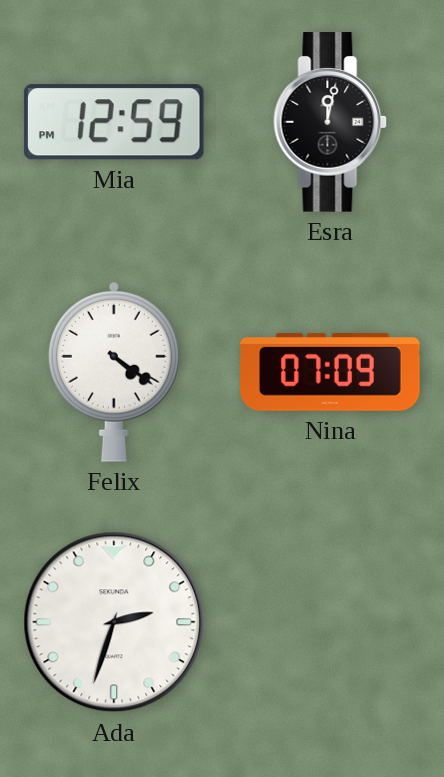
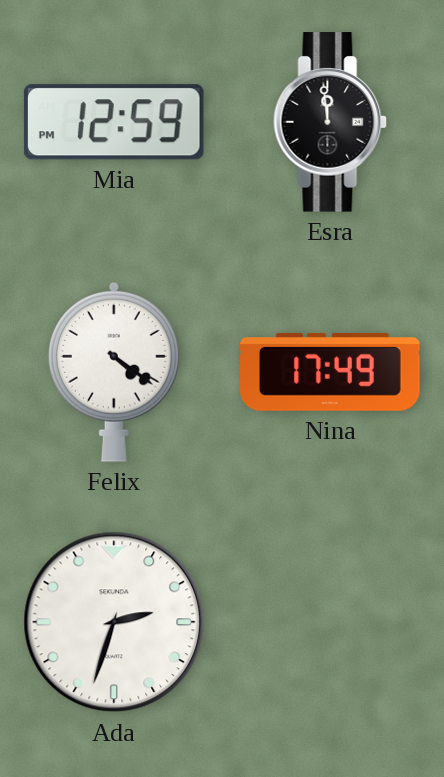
Esra: 12:02 -> 11:59
Nina: 07:09 -> 17:49
